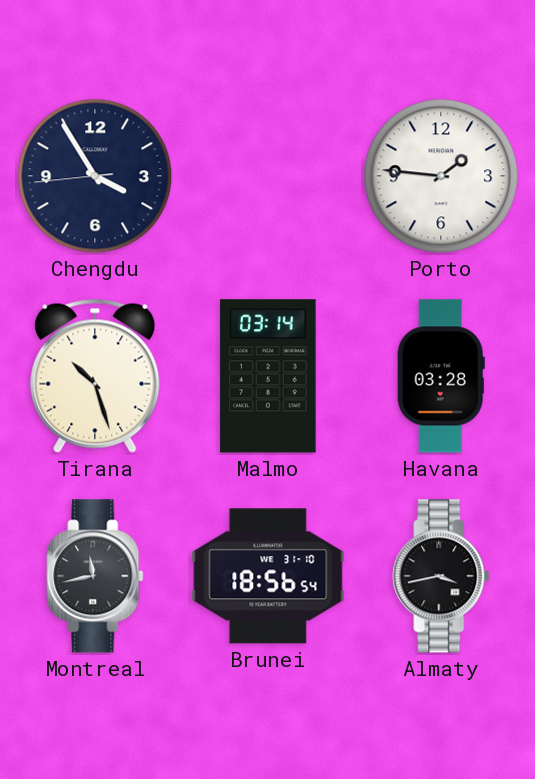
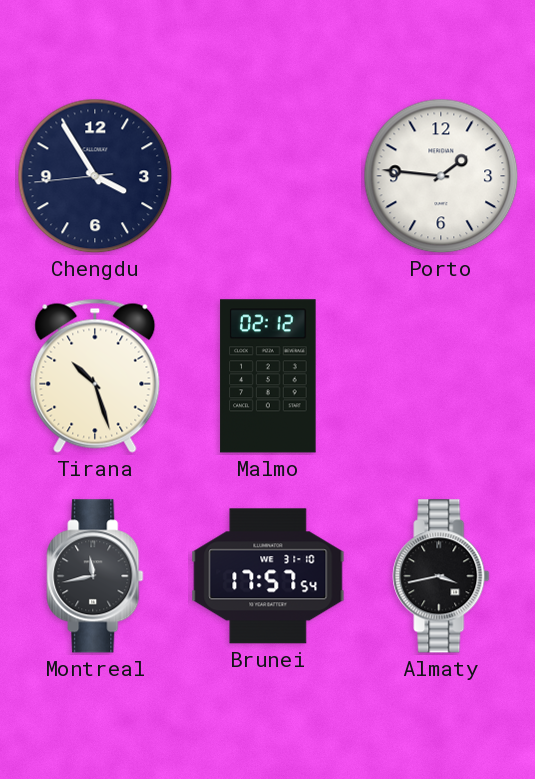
Malmo: 03:14 -> 02:12
Havana: 03:28 -> none
Brunei: 18:56 -> 17:57
